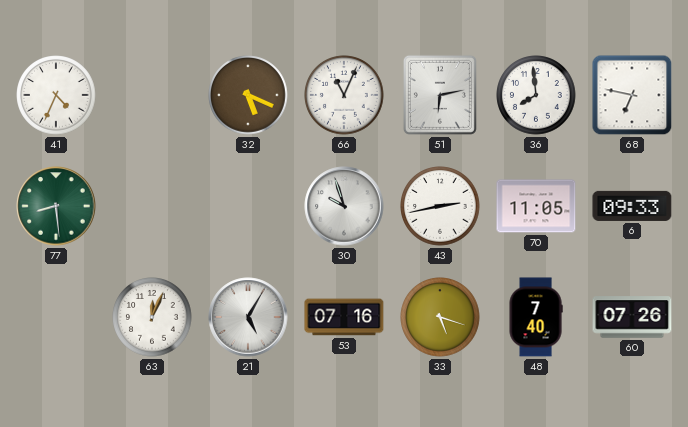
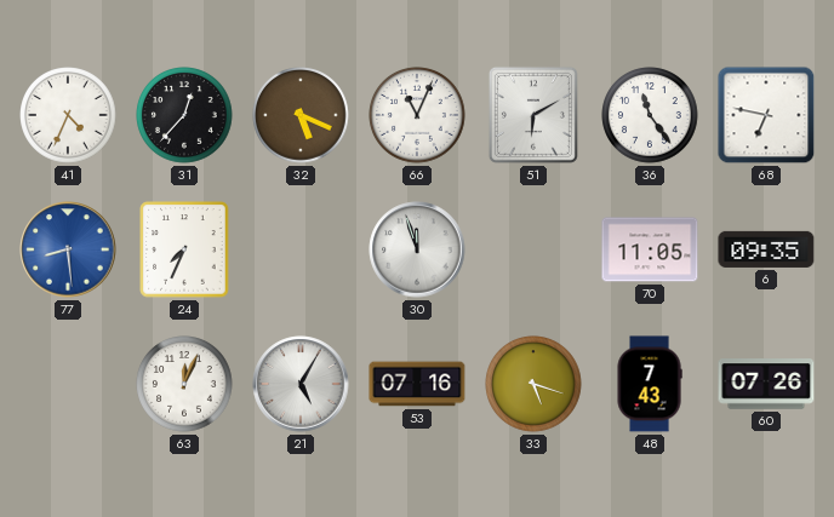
31: none -> 12:37
51: 6:13 -> 6:10
36: 7:59 -> 11:24
77 dial: green -> blue
24: none -> 7:34
30: 9:57 -> 11:57
43: 2:43 -> none
6: 09:33 -> 09:35
48: 7:40 -> 7:43
